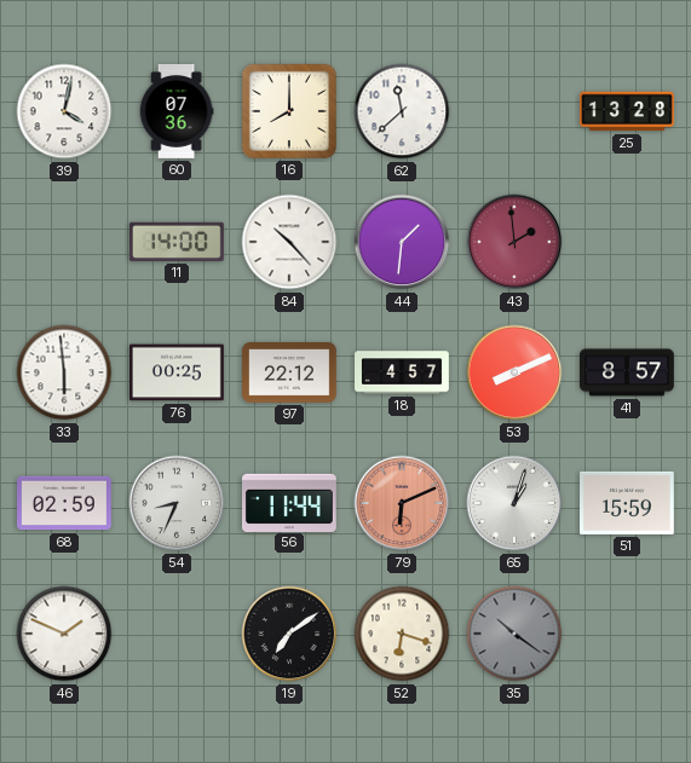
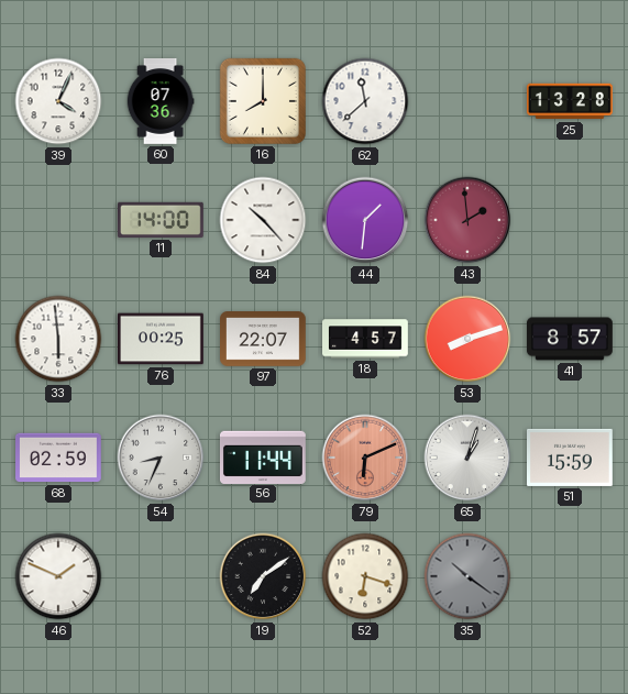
39: 4:02 -> 4:04
97: 22:12 -> 22:07
53: 8:11 -> 8:12
